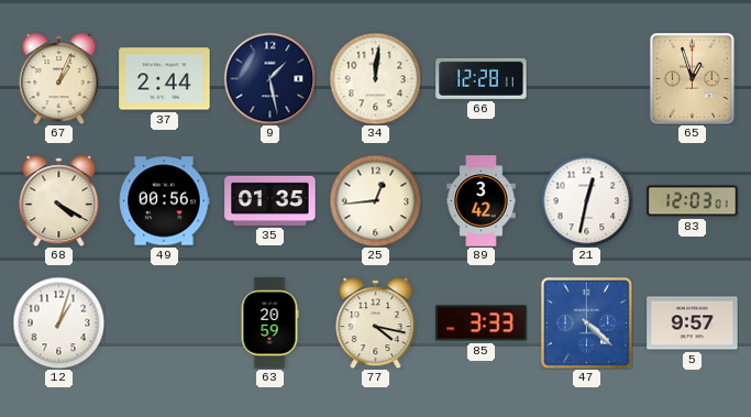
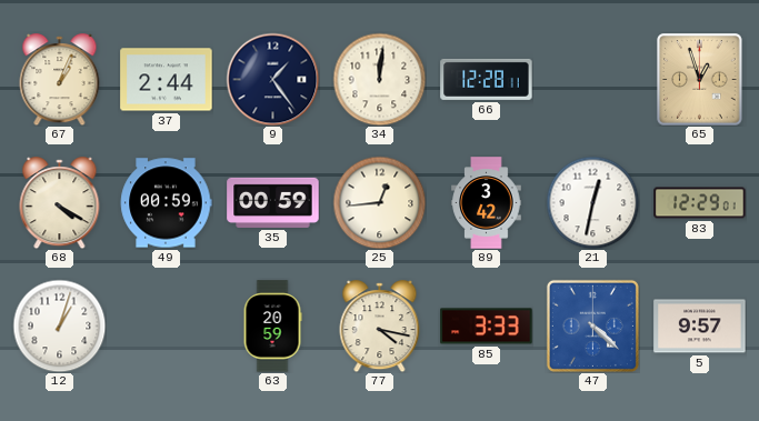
9: 1:28 -> 1:24
49: 00:56 -> 00:59
35: 01:35 -> 00:59
83: 12:03 -> 12:29
